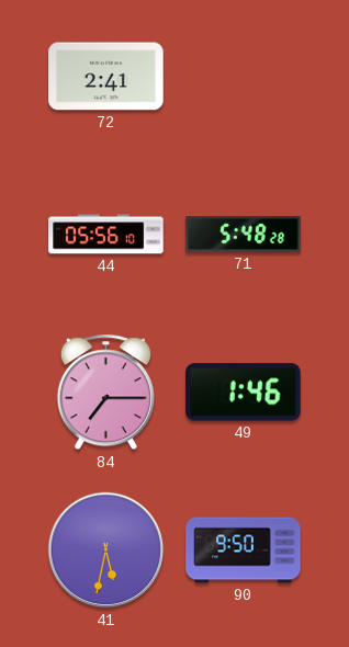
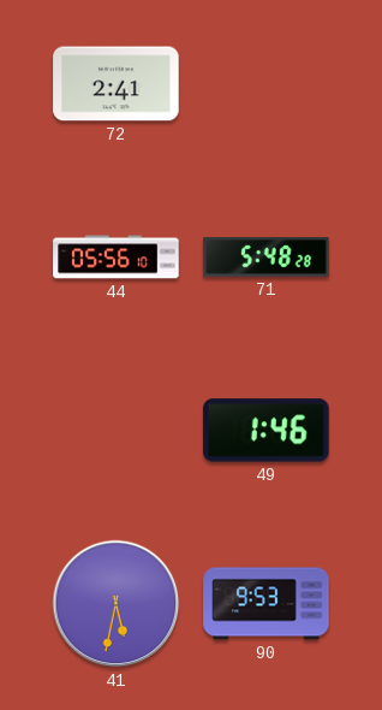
84: 7:15 -> none
90: 9:50 -> 9:53
